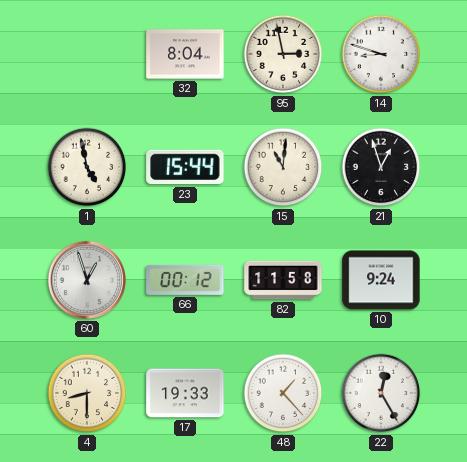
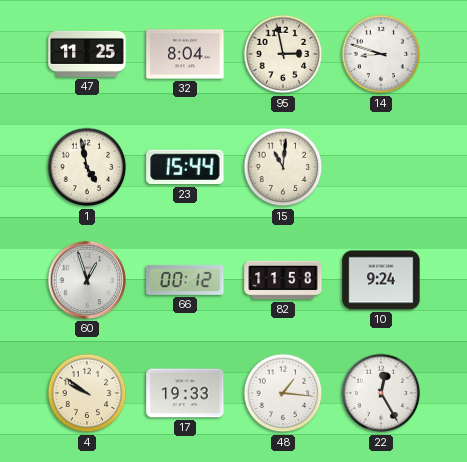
47: none -> 11:25
21: 12:57 -> none
4: 8:30 -> 9:51
48: 1:23 -> 1:16
